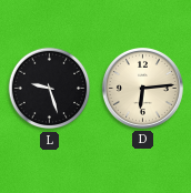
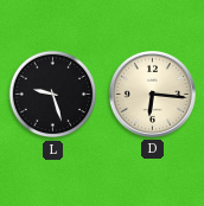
D: 6:14 -> 6:16
